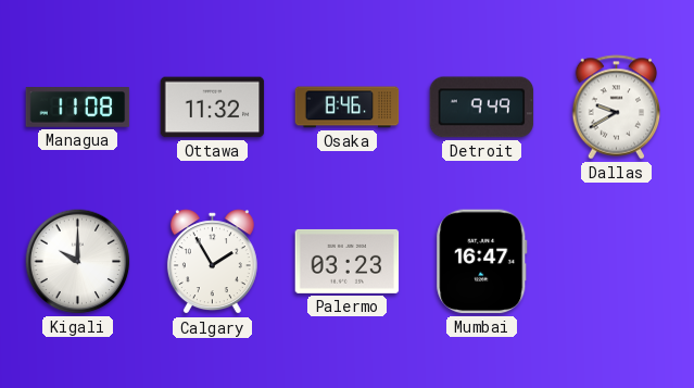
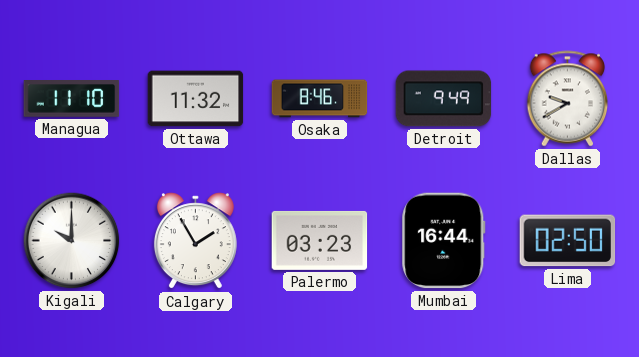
Managua: 11:08 -> 11:10
Mumbai: 16:47 -> 16:44
Lima: none -> 02:50
